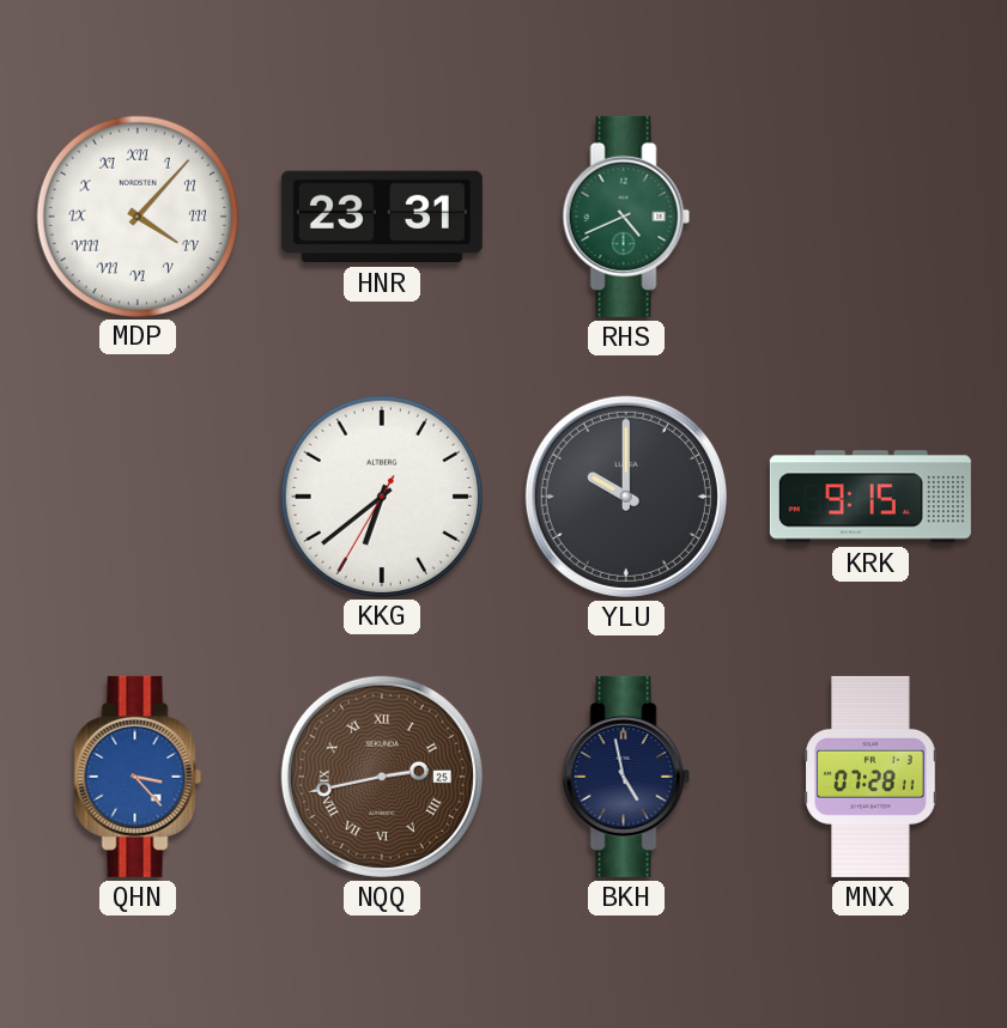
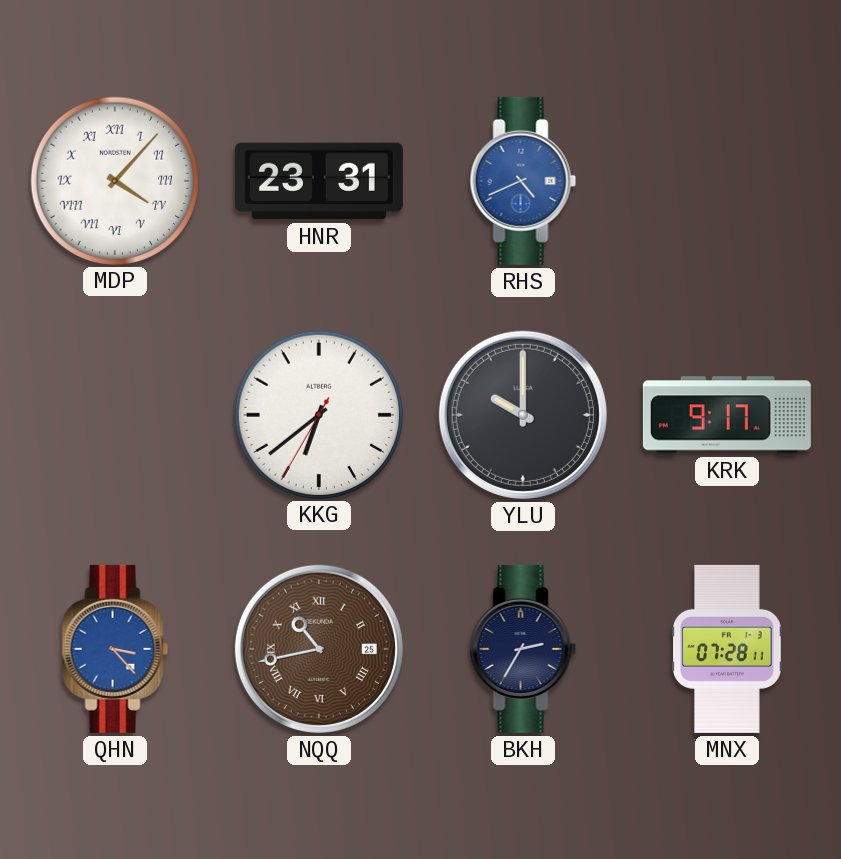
RHS dial: green -> blue
KRK: 9:15 -> 9:17
NQQ: 2:43 -> 10:43
BKH: 4:58 -> 2:35
